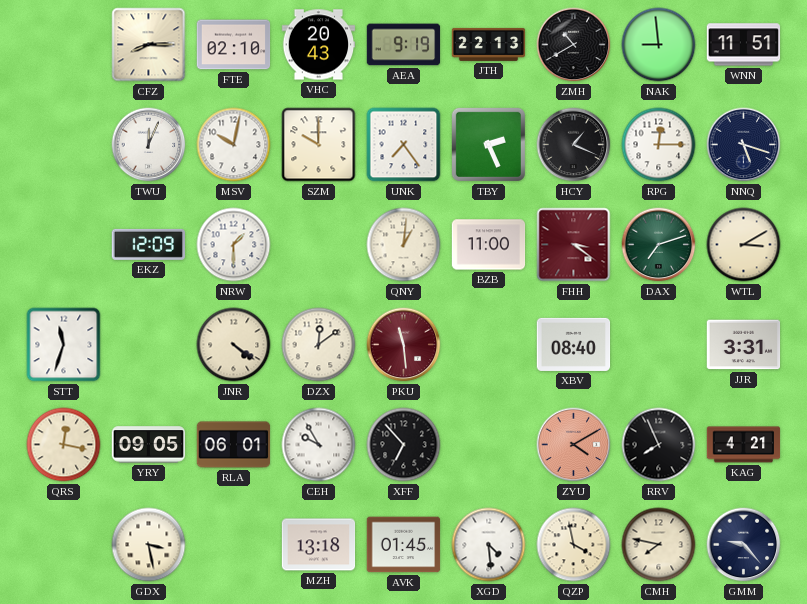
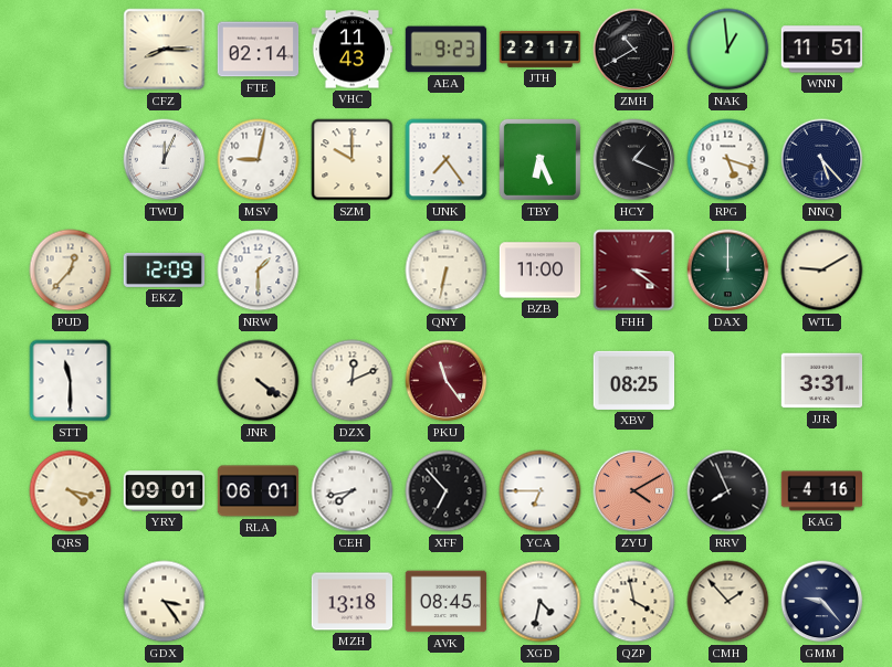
FTE: 02:10 -> 02:14
VHC: 20:43 -> 11:43
AEA: 9:19 -> 9:23
JTH: 22:13 -> 22:17
NAK: 8:59 -> 12:59
MSV: 10:02 -> 9:02
TBY: 2:26 -> 6:26
RPG: 12:15 -> 5:18
NNQ: 5:18 -> 5:23
PUD: none -> 12:37
QNY: 1:01 -> 6:32
DAX: 7:12 -> 12:00
WTL: 3:10 -> 9:10
STT: 11:33 -> 11:30
DZX: 12:09 -> 12:11
PKU: 11:29 -> 11:24
XBV: 08:40 -> 08:25
QRS: 12:17 -> 4:17
YRY: 09:05 -> 09:01
CEH: 9:55 -> 7:43
YCA: none -> 6:45
KAG: 4:21 -> 4:16
GDX: 3:28 -> 3:24
AVK: 01:45 -> 08:45
XGD: 4:29 -> 4:32
CMH: 7:47 -> 1:53
